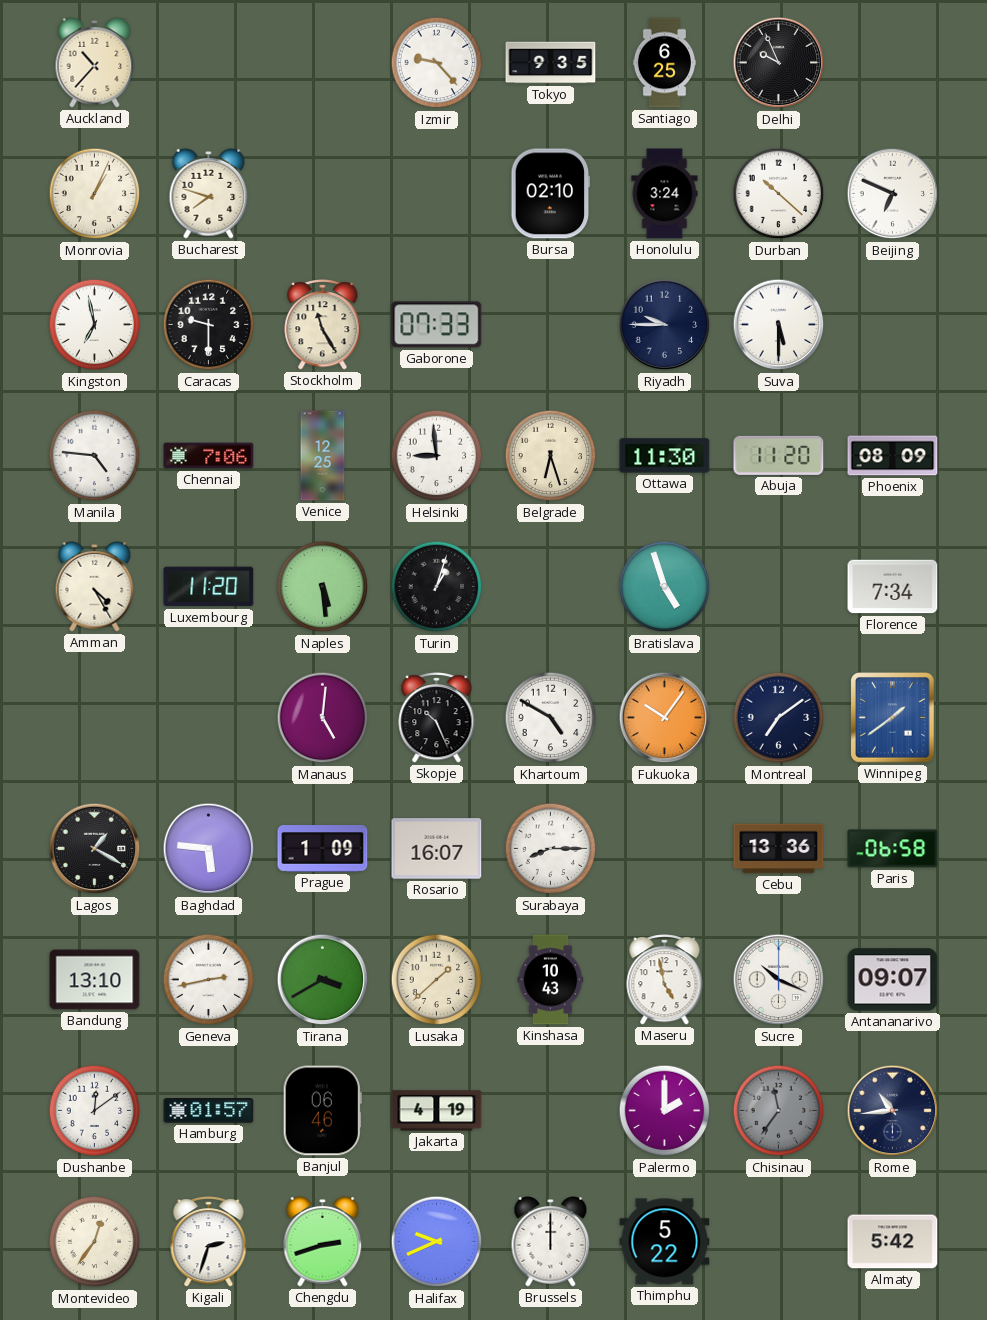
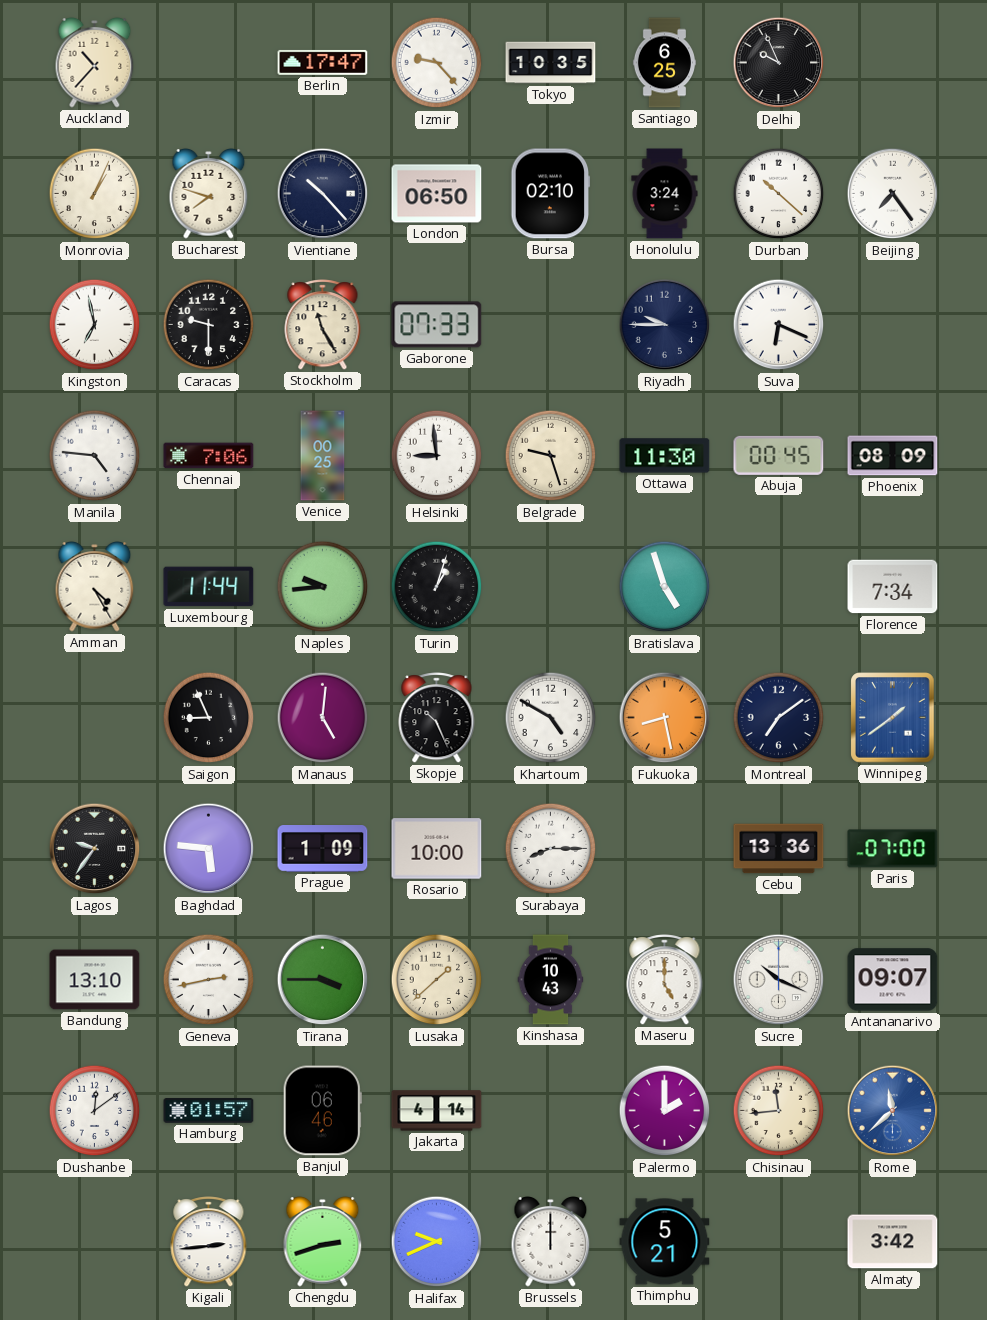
Berlin: none -> 17:47
Tokyo: 9:35 -> 10:35
Vientiane: none -> 10:23
London: none -> 06:50
Beijing: 6:49 -> 7:24
Suva: 5:30 -> 6:19
Venice: 12:25 -> 00:25
Belgrade: 6:27 -> 9:27
Abuja: 11:20 -> 00:45
Luxembourg: 11:20 -> 11:44
Naples: 5:29 -> 9:44
Saigon: none -> 8:56
Fukuoka: 10:06 -> 8:28
Lagos: 1:20 -> 9:36
Rosario: 16:07 -> 10:00
Paris: 06:58 -> 07:00
Tirana: 3:40 -> 3:45
Maseru: 4:58 -> 5:00
Jakarta: 4:19 -> 4:14
Chisinau: 11:36 -> 11:44
Chisinau dial: grey -> cream
Rome: 10:44 -> 11:38
Rome dial: navy -> blue
Montevideo: 12:36 -> none
Kigali: 2:33 -> 2:44
Thimphu: 5:22 -> 5:21
Almaty: 5:42 -> 3:42
